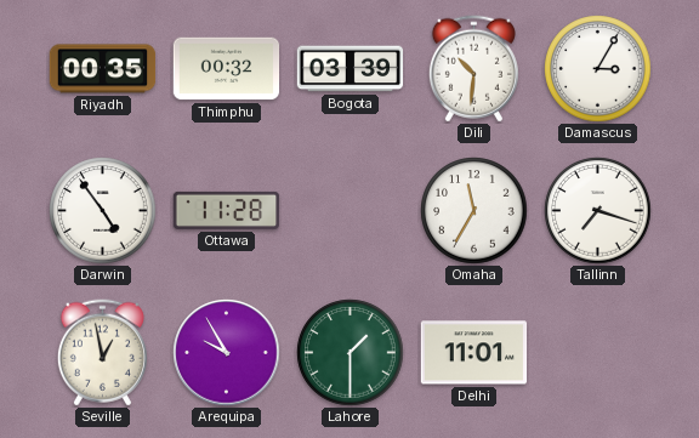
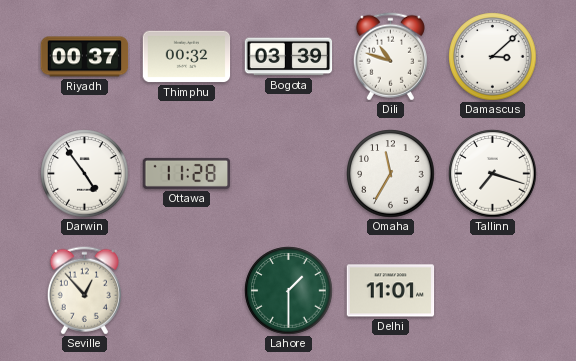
Riyadh: 00:35 -> 00:37
Dili: 10:31 -> 10:48
Damascus: 3:05 -> 3:08
Seville: 12:58 -> 12:53
Arequipa: 9:55 -> none
